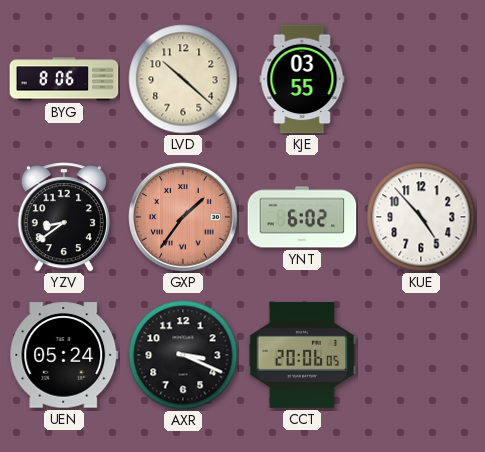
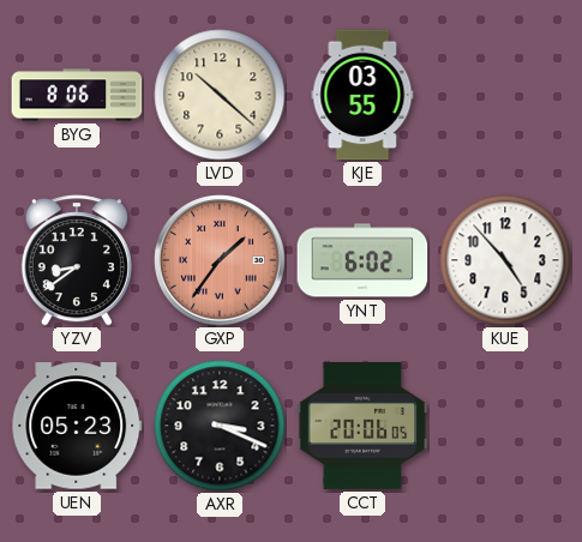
UEN: 05:24 -> 05:23
